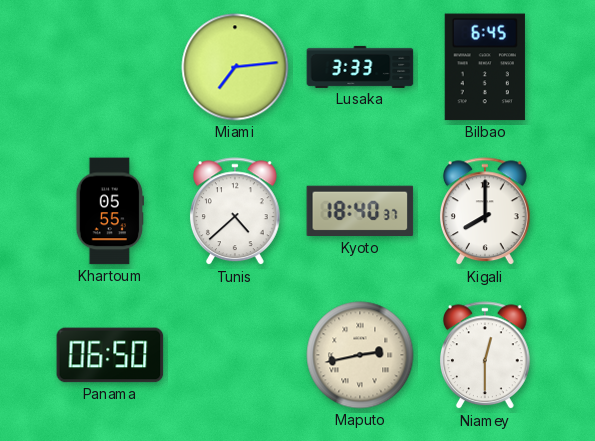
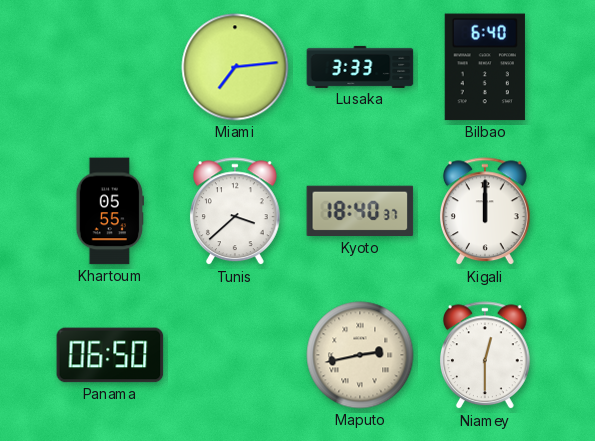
Bilbao: 6:45 -> 6:40
Tunis: 4:38 -> 3:38
Kigali: 8:00 -> 12:00
